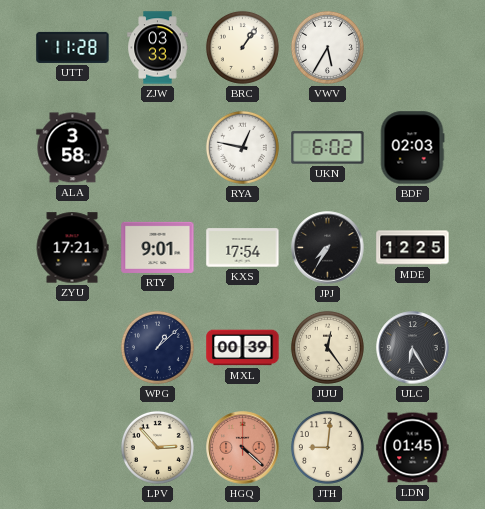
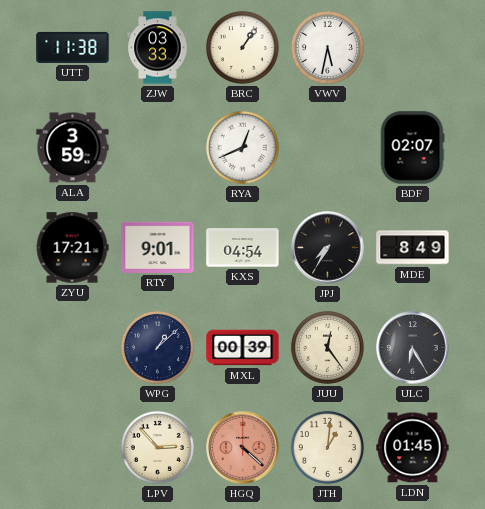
UTT: 11:28 -> 11:38
VWV: 5:35 -> 5:32
ALA: 3:58 -> 3:59
RYA: 12:47 -> 12:41
UKN: 6:02 -> none
BDF: 02:03 -> 02:07
KXS: 17:54 -> 04:54
MDE: 12:25 -> 8:49
JTH: 9:01 -> 1:01
